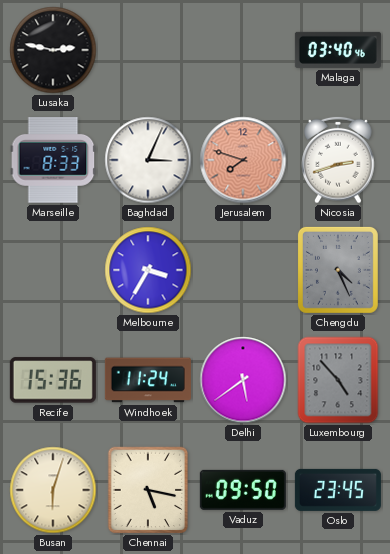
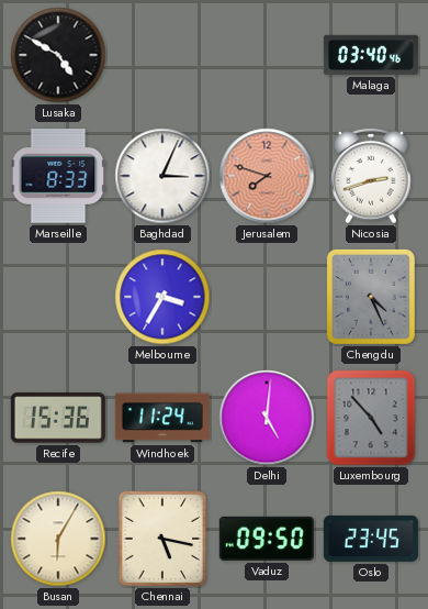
Lusaka: 2:47 -> 4:50
Delhi: 5:39 -> 5:01
Busan: 6:03 -> 6:05
